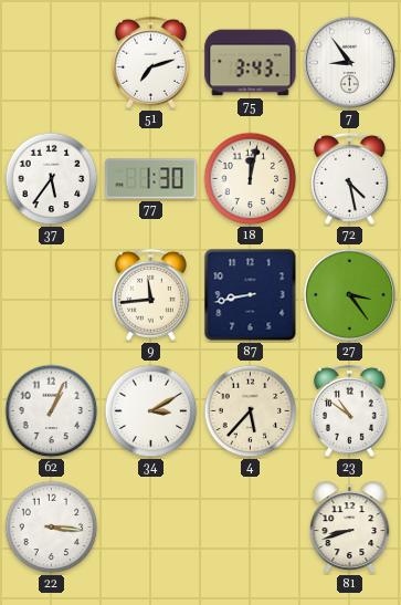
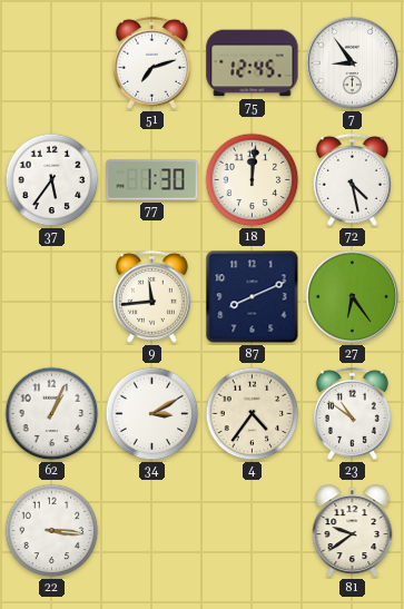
75: 3:43 -> 12:45
18: 12:02 -> 12:01
87: 8:43 -> 8:11
27: 3:24 -> 6:24
4: 5:37 -> 4:36
81: 8:42 -> 9:39
